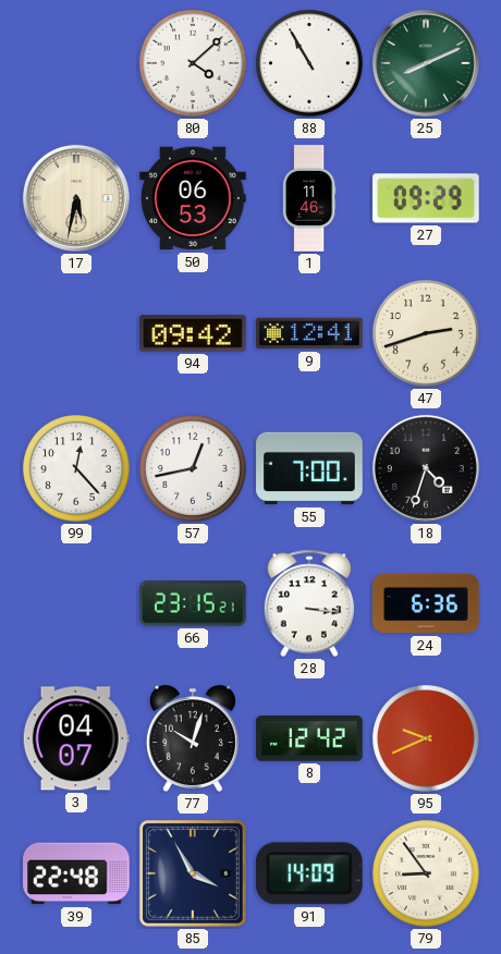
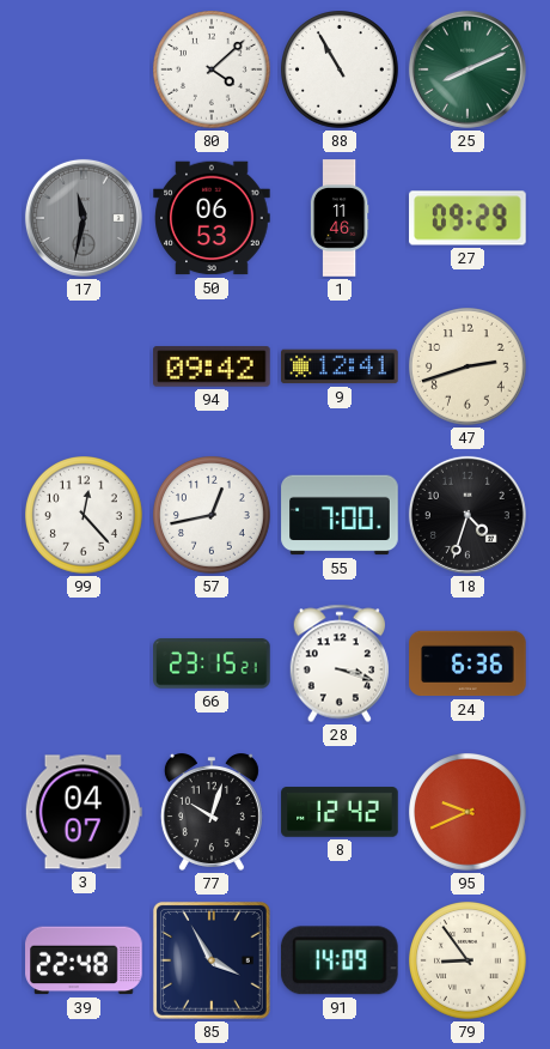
17: 5:32 -> 11:32
17 dial: cream -> grey
28: 3:16 -> 3:18
